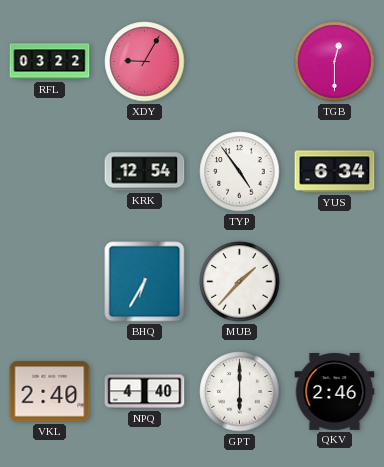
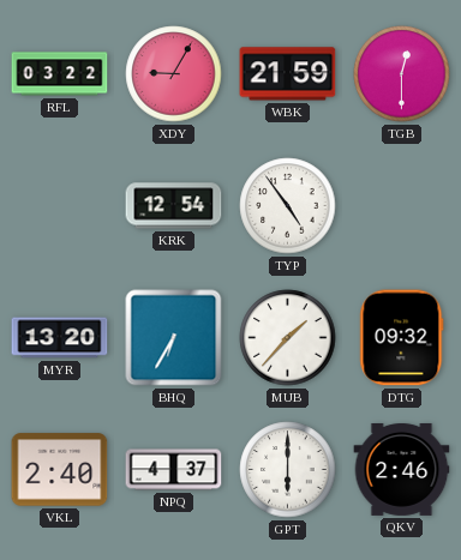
WBK: none -> 21:59
YUS: 6:34 -> none
MYR: none -> 13:20
DTG: none -> 09:32
NPQ: 4:40 -> 4:37
